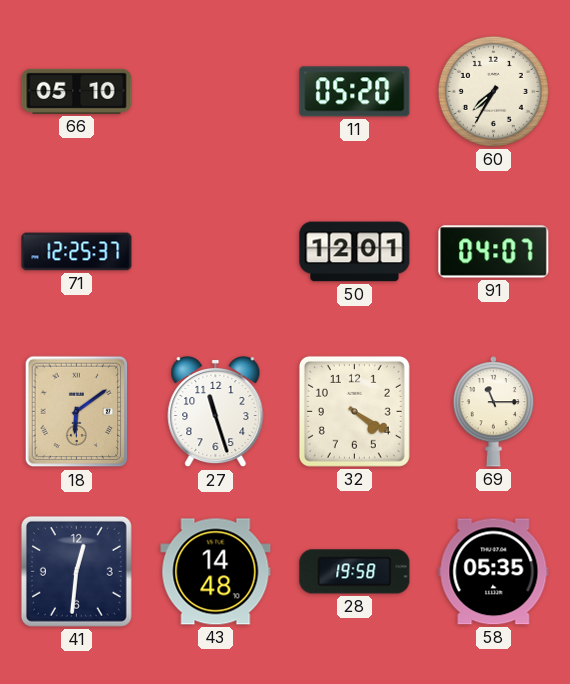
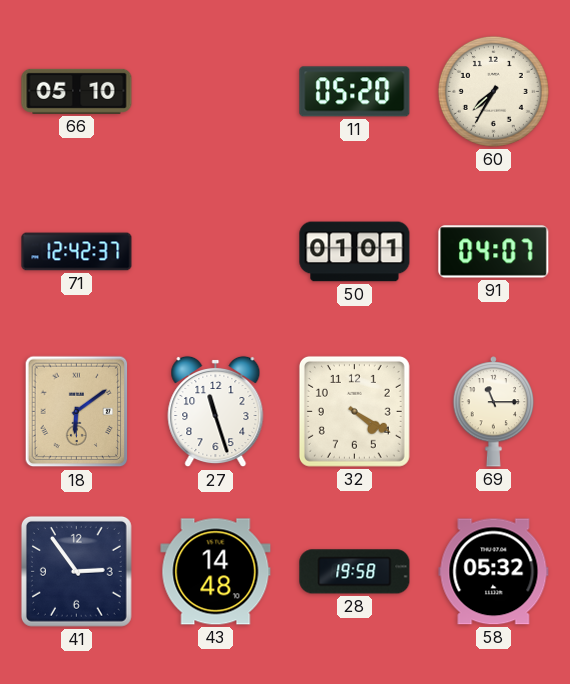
71: 12:25 -> 12:42
50: 12:01 -> 01:01
41: 12:31 -> 2:54
58: 05:35 -> 05:32
